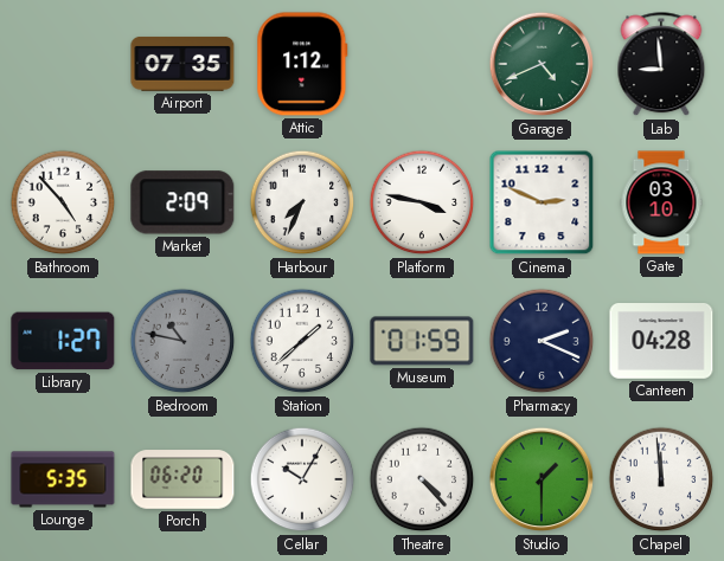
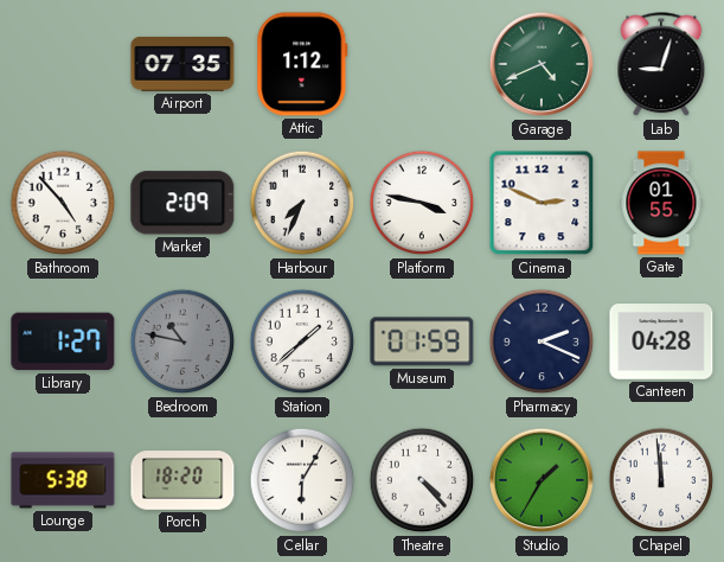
Lab: 8:59 -> 9:03
Gate: 03:10 -> 01:55
Lounge: 5:35 -> 5:38
Porch: 06:20 -> 18:20
Cellar: 10:05 -> 6:05
Studio: 1:30 -> 1:35
